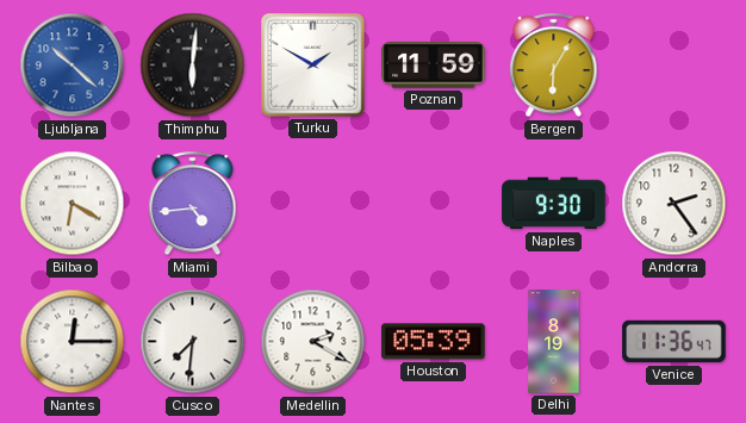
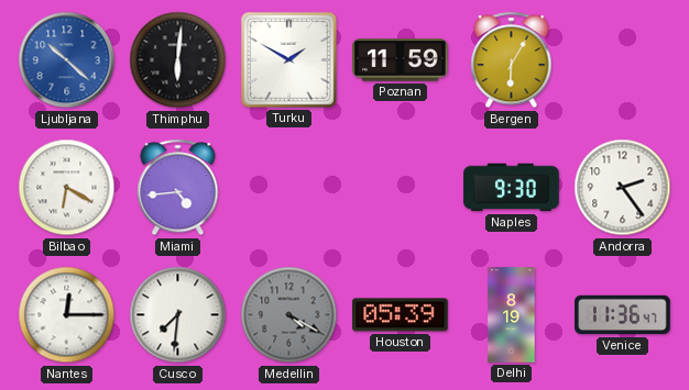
Medellin: 2:20 -> 4:20
Medellin dial: white -> grey
